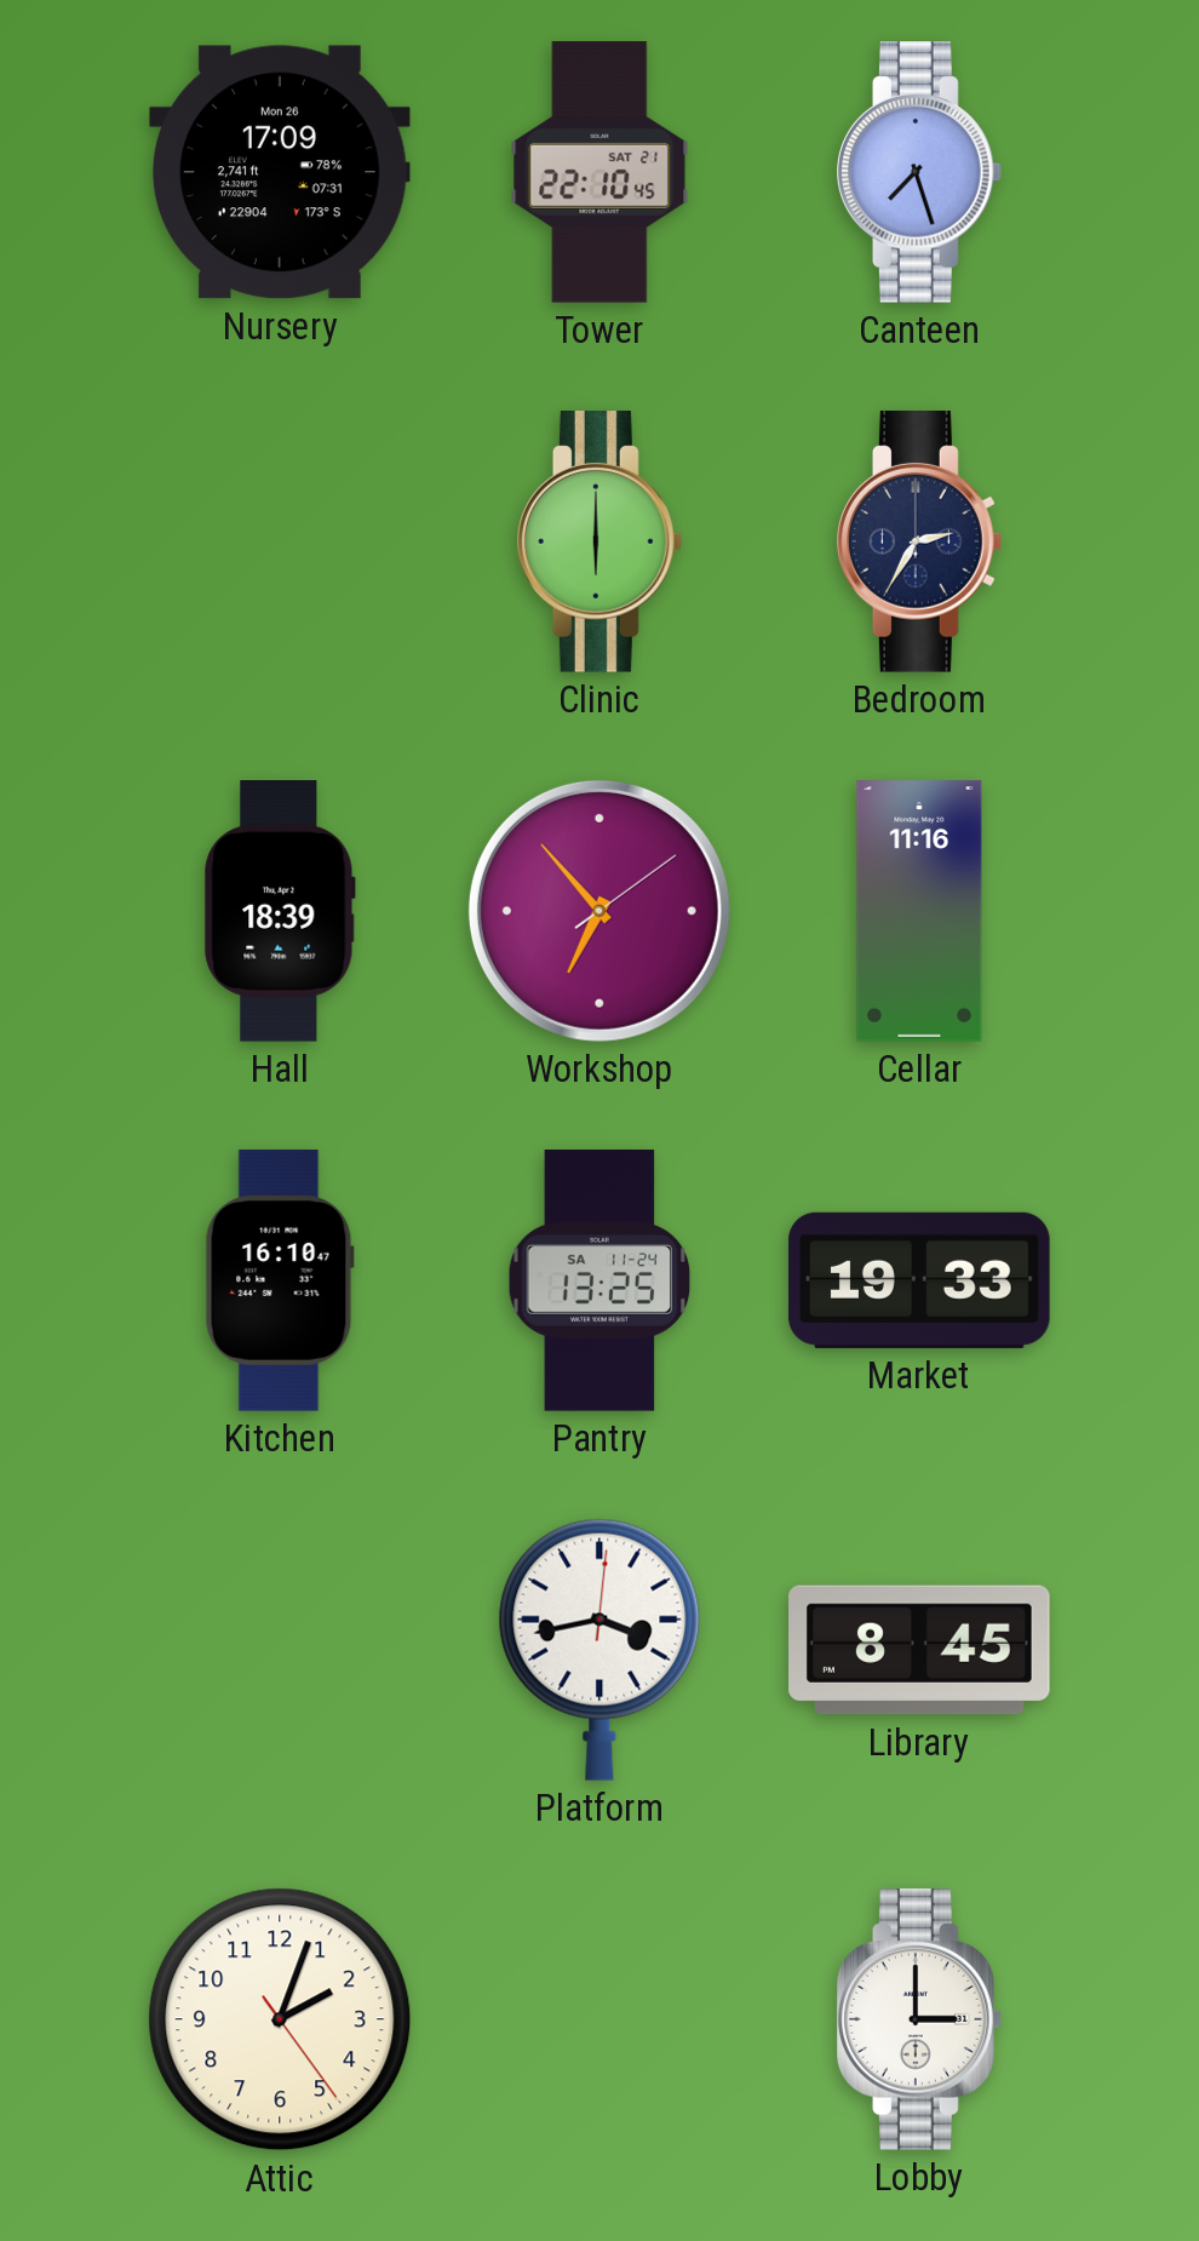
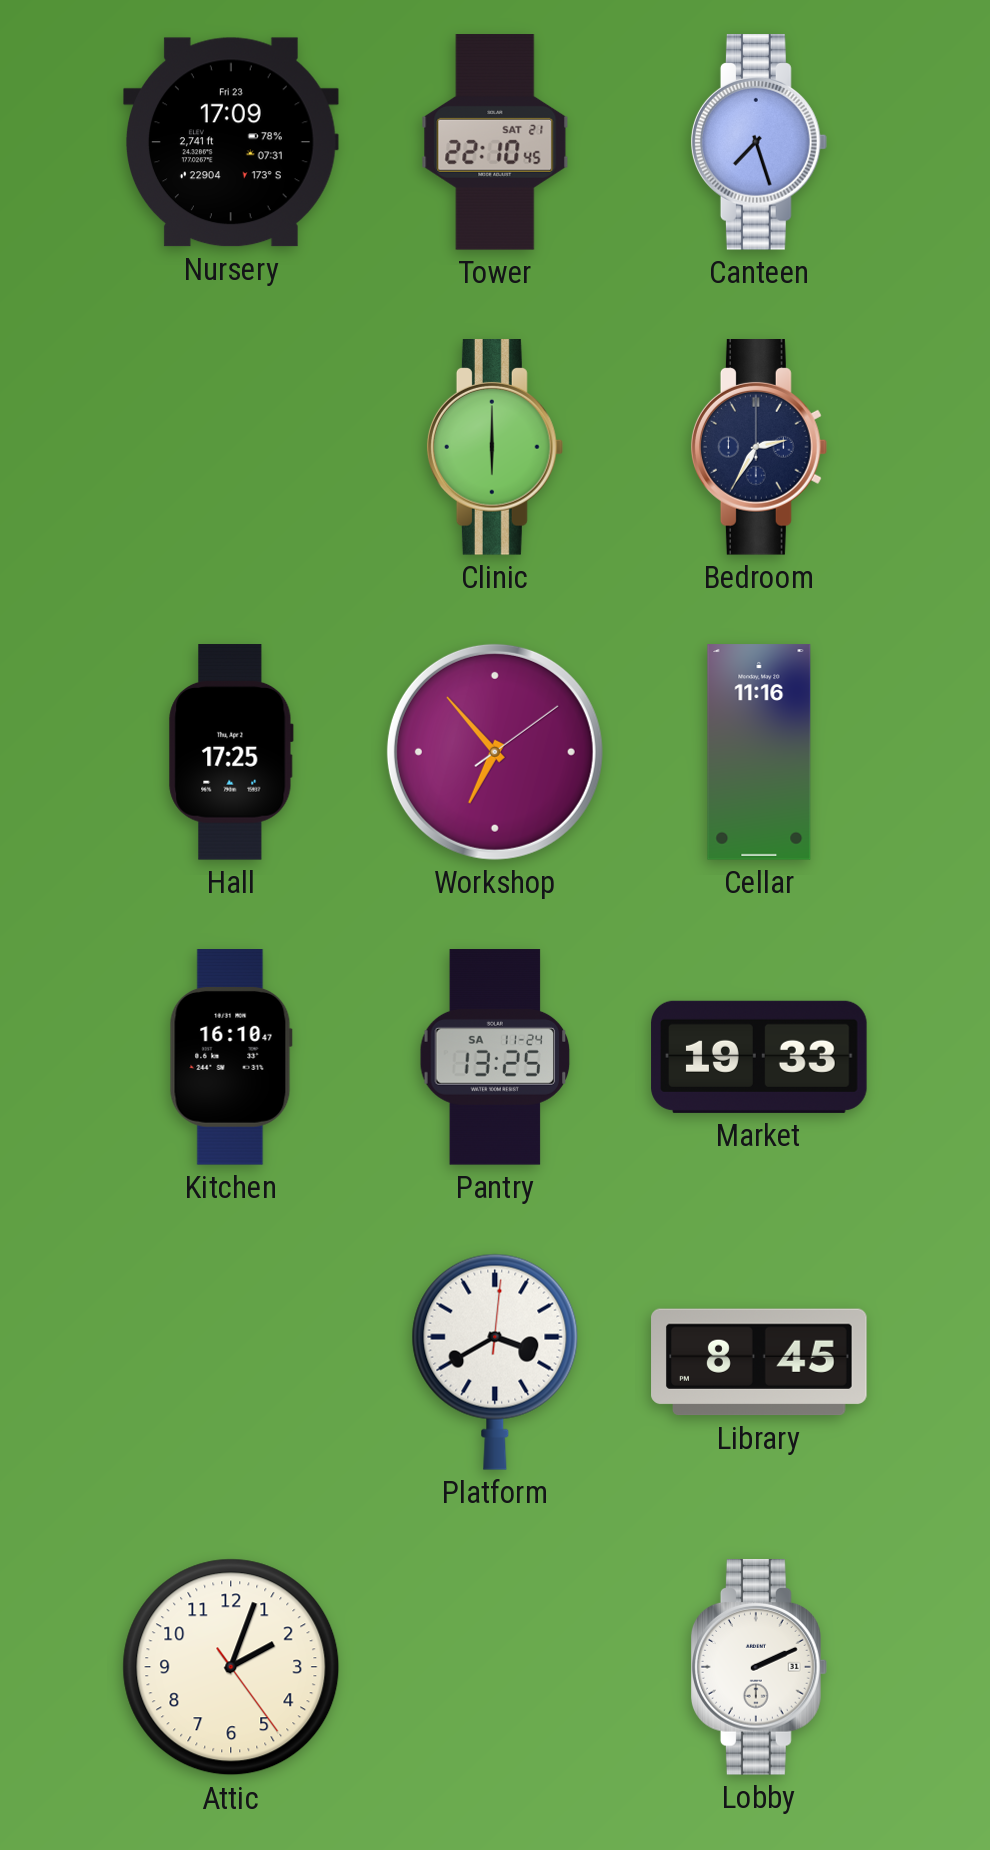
Nursery date: Mon 26 -> Fri 23
Hall: 18:39 -> 17:25
Platform: 3:43 -> 3:40
Lobby: 3:00 -> 2:11
